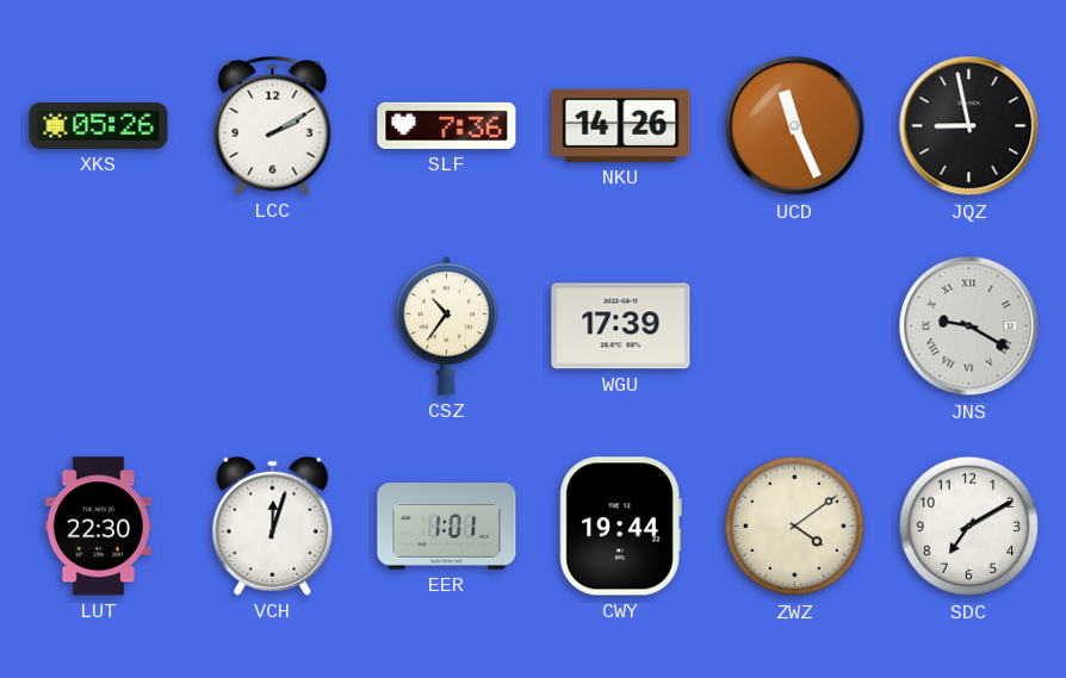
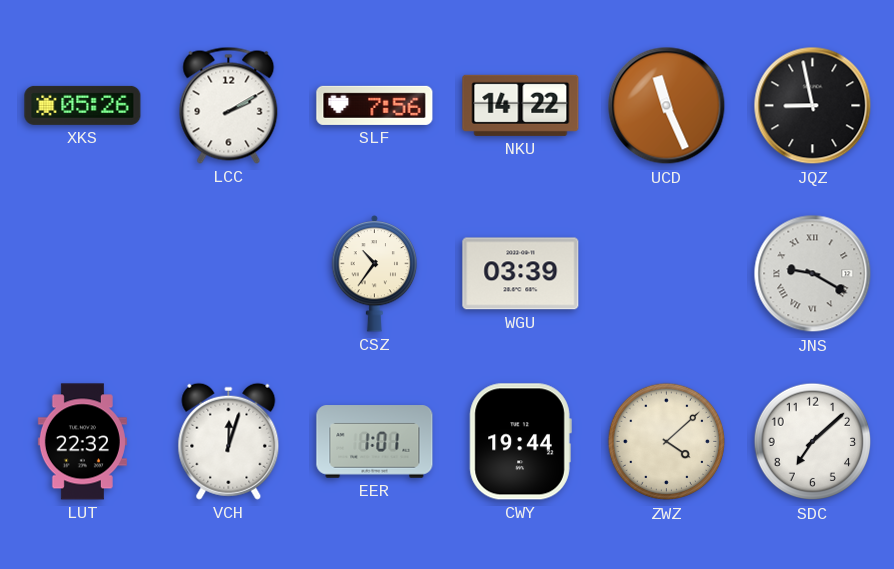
SLF: 7:36 -> 7:56
NKU: 14:26 -> 14:22
WGU: 17:39 -> 03:39
LUT: 22:30 -> 22:32
ZWZ: 4:09 -> 4:08
SDC: 7:10 -> 7:08
